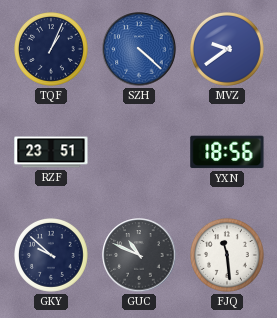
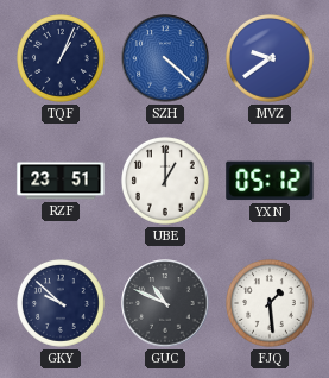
UBE: none -> 1:00
YXN: 18:56 -> 05:12
FJQ: 11:29 -> 1:29
